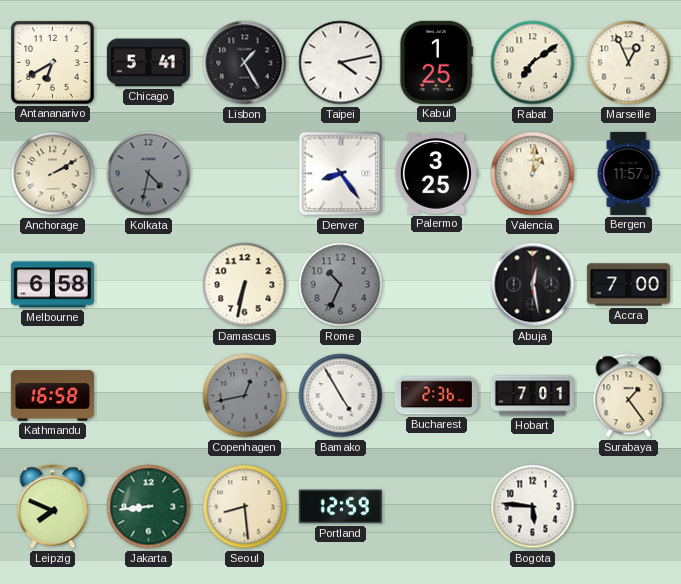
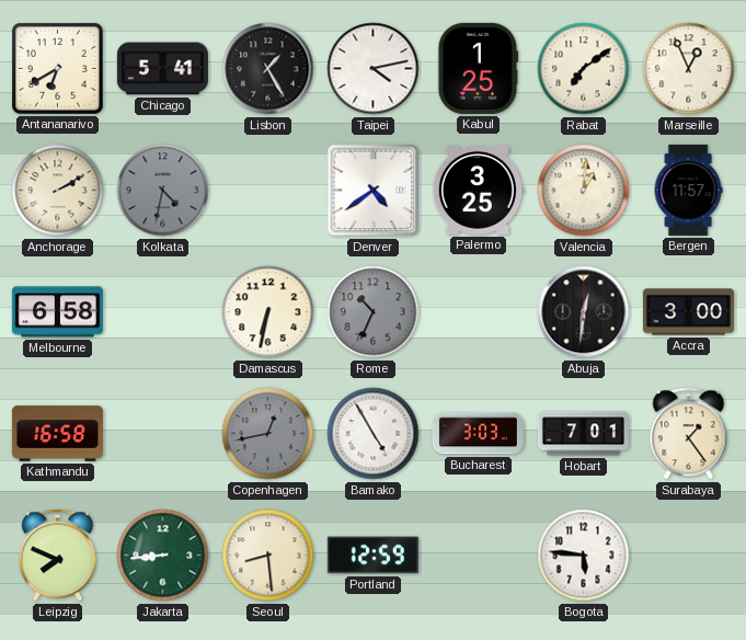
Denver: 8:24 -> 4:39
Abuja: 12:28 -> 12:31
Accra: 7:00 -> 3:00
Bucharest: 2:36 -> 3:03
